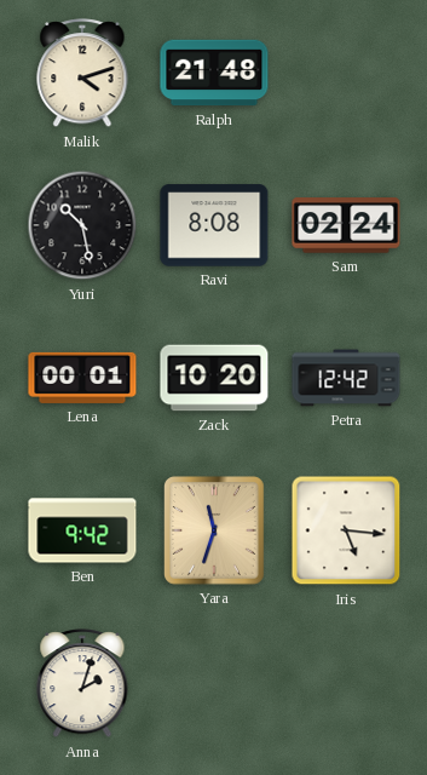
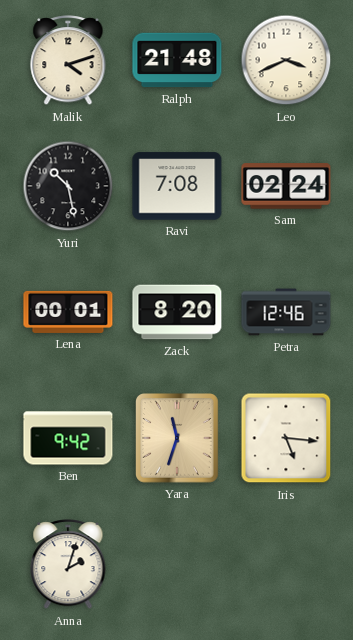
Leo: none -> 3:41
Ravi: 8:08 -> 7:08
Zack: 10:20 -> 8:20
Petra: 12:42 -> 12:46
